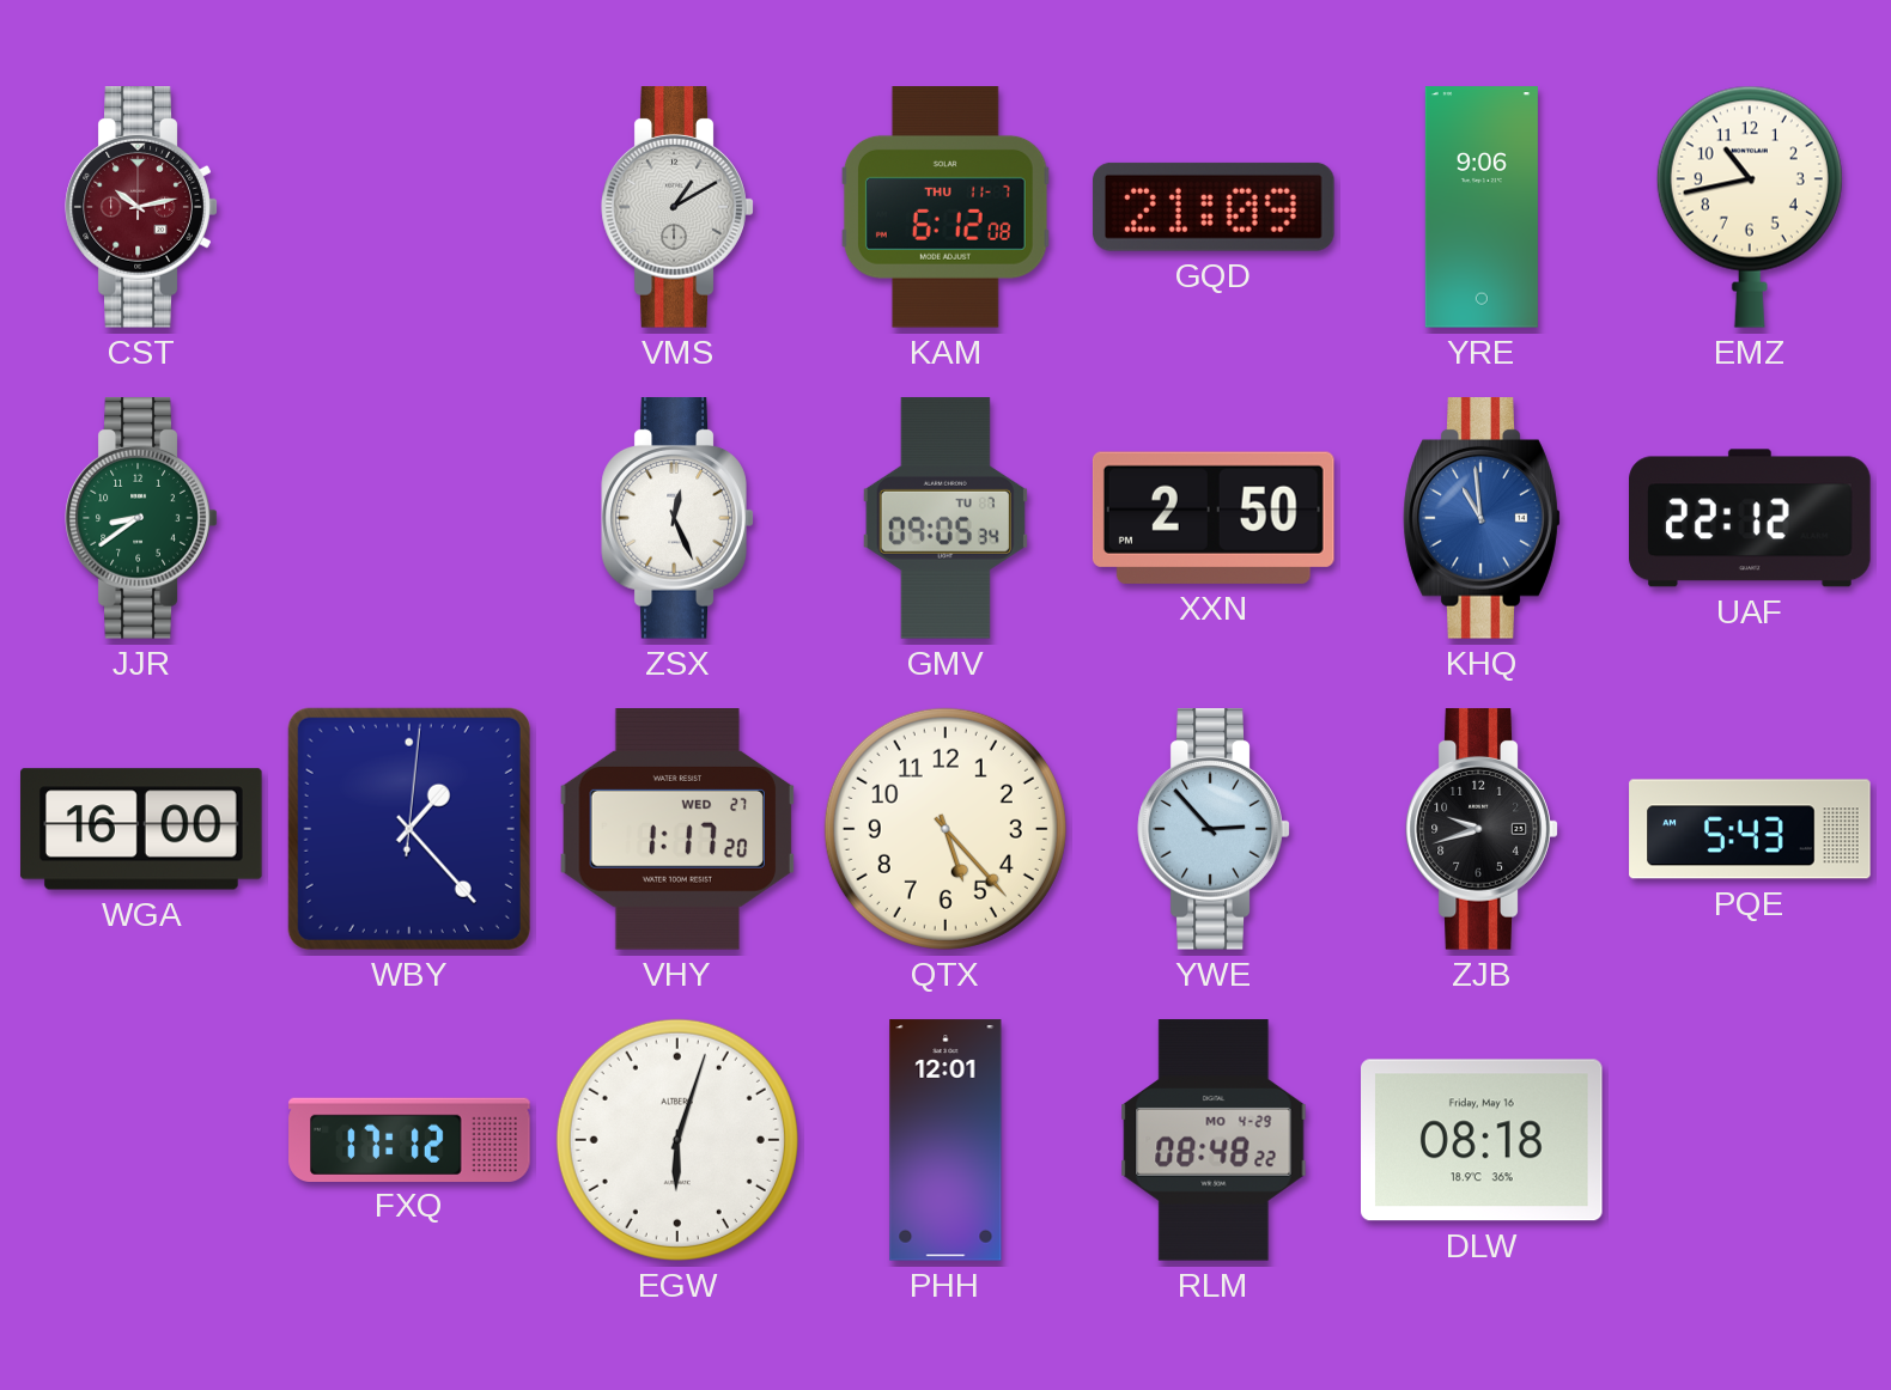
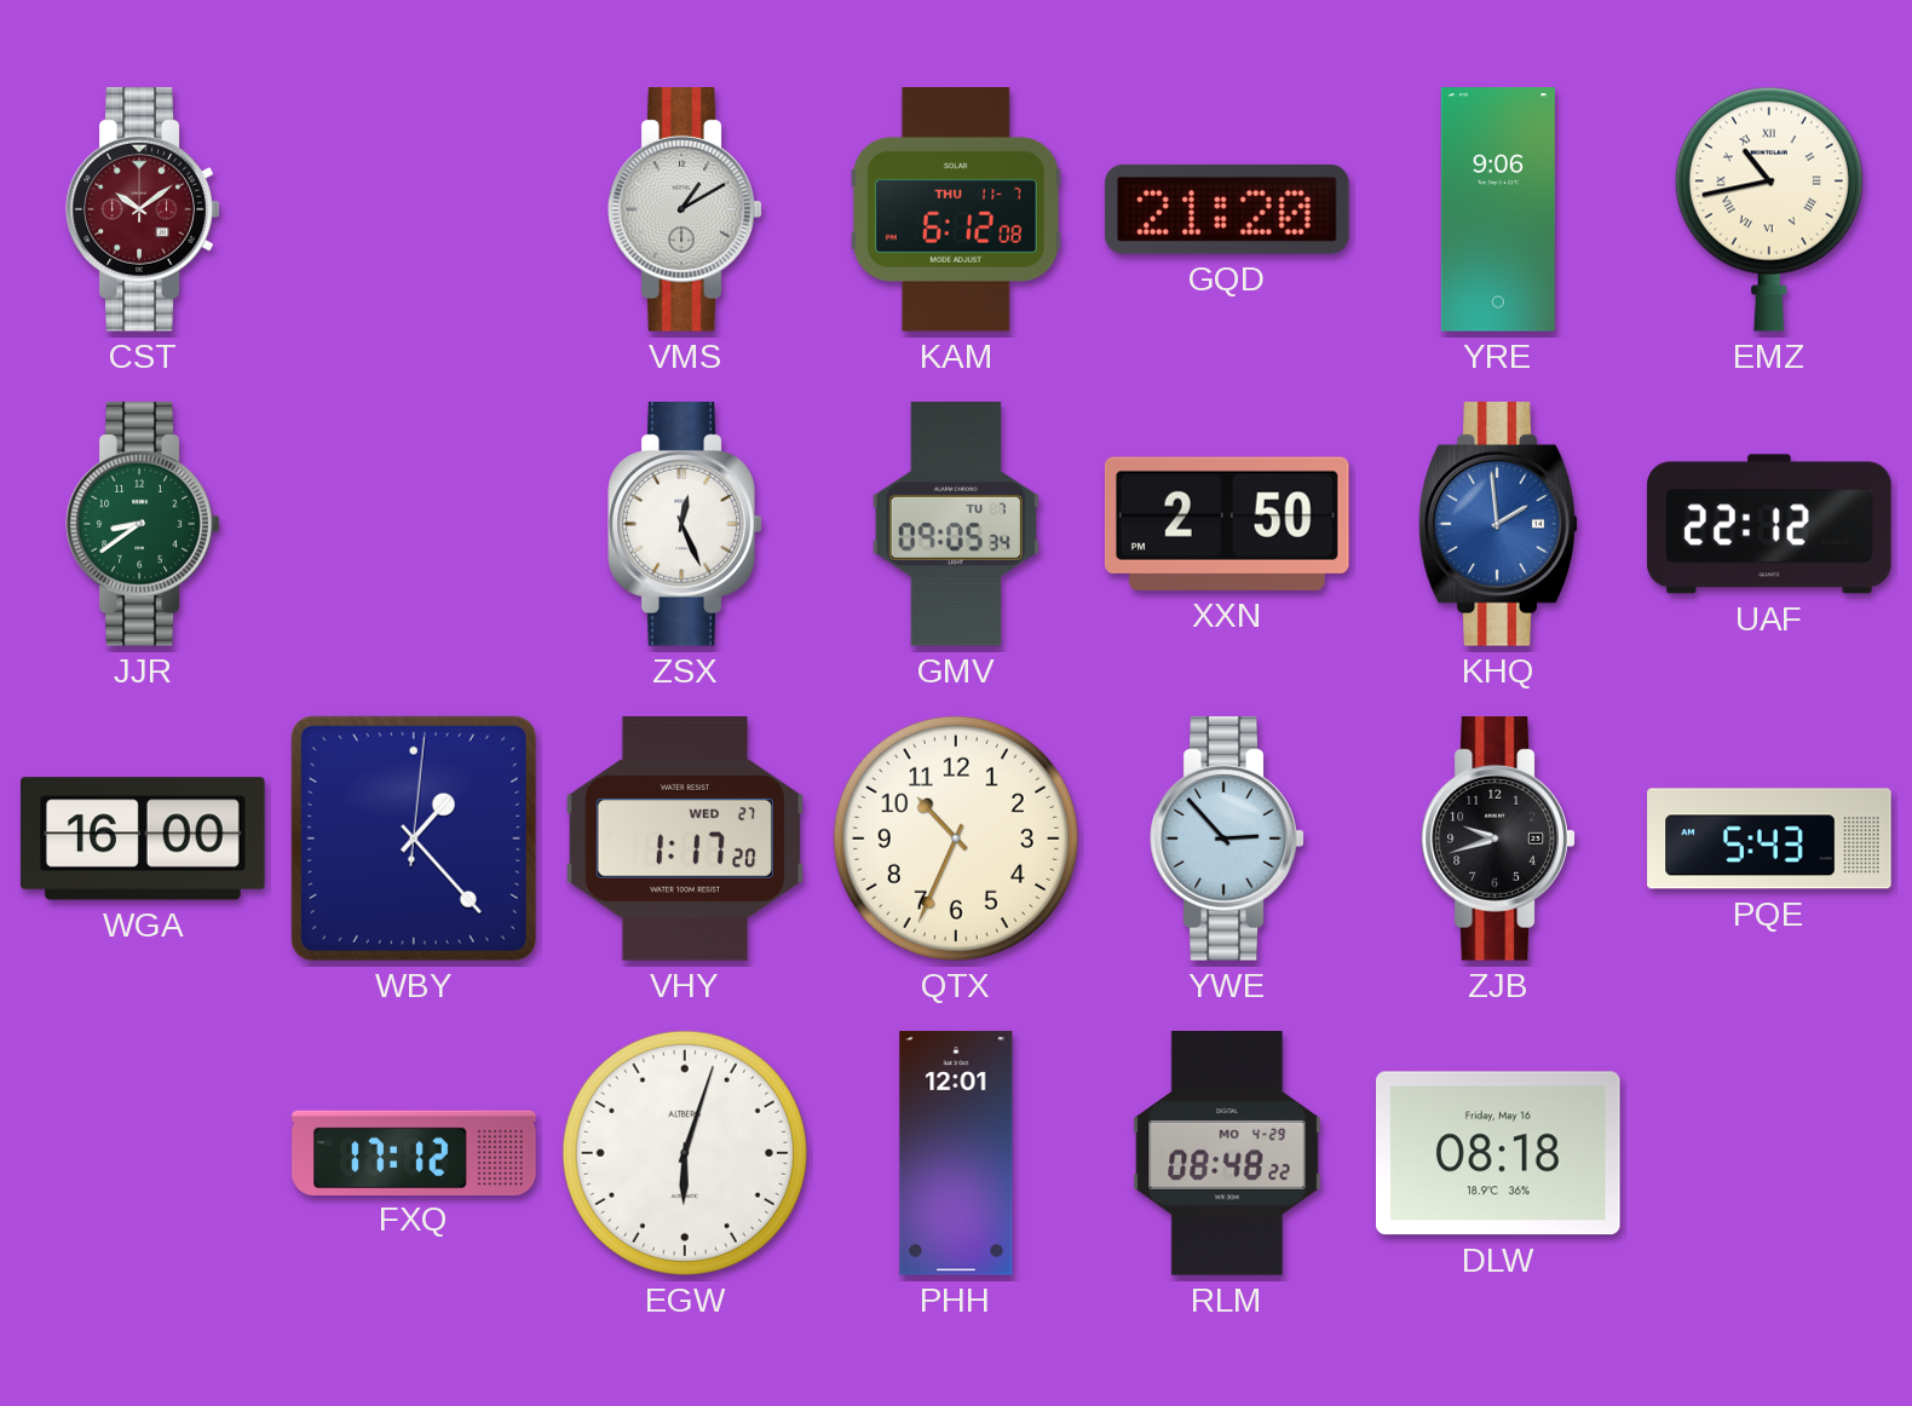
CST: 10:13 -> 10:09
GQD: 21:09 -> 21:20
EMZ numerals: Arabic -> Roman
KHQ: 10:59 -> 1:59
QTX: 5:23 -> 10:34
